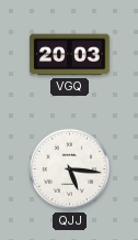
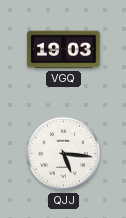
VGQ: 20:03 -> 19:03
